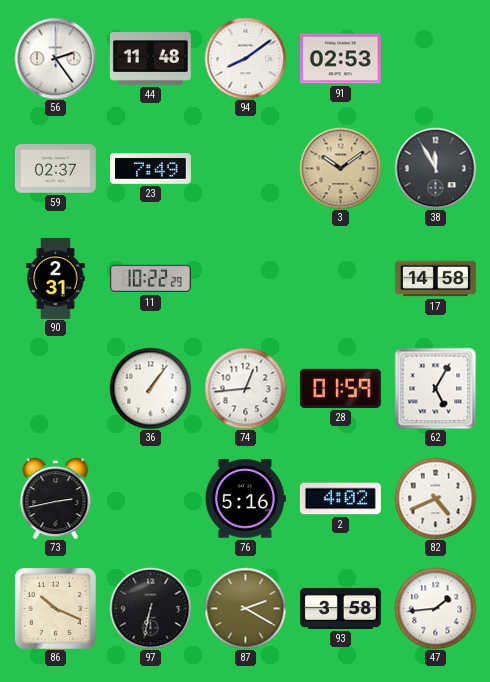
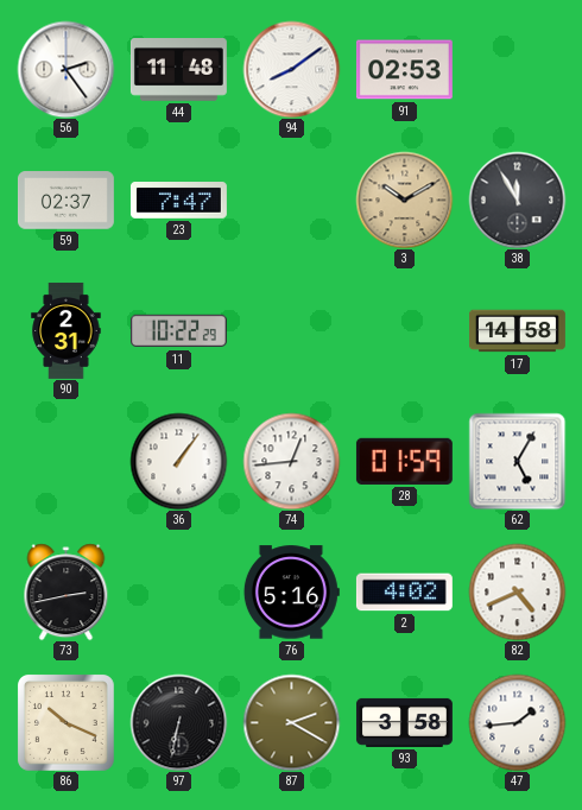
23: 7:49 -> 7:47
3: 10:09 -> 10:10
